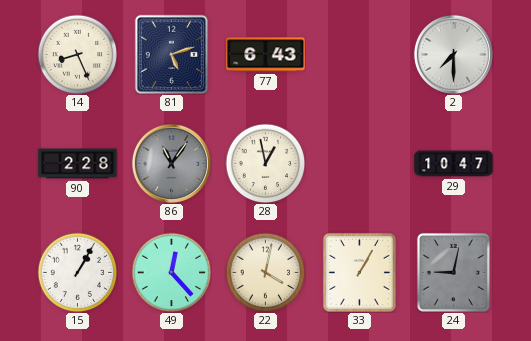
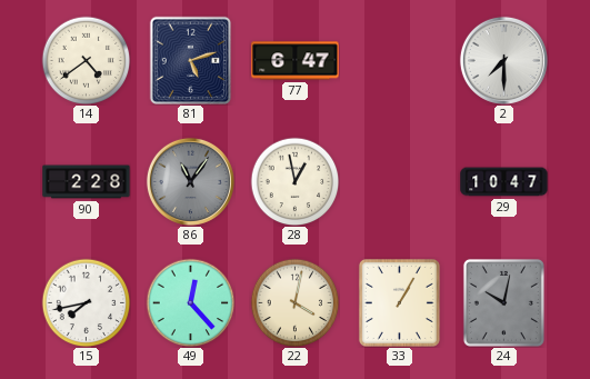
14: 8:26 -> 4:39
77: 6:43 -> 6:47
15: 1:05 -> 7:43
24: 9:02 -> 10:02
